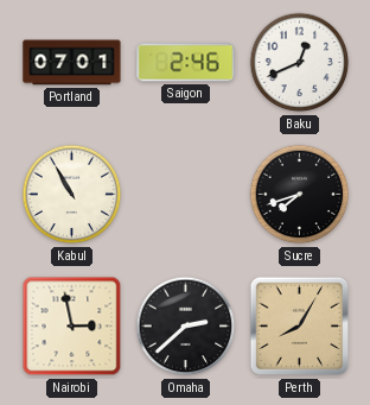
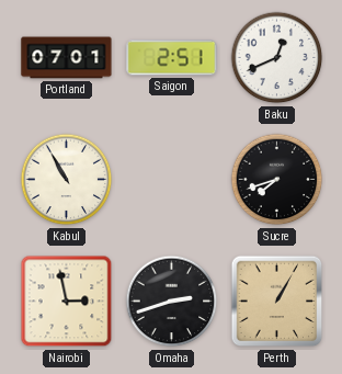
Saigon: 2:46 -> 2:51
Omaha: 2:38 -> 2:42
Perth: 8:05 -> 1:05
